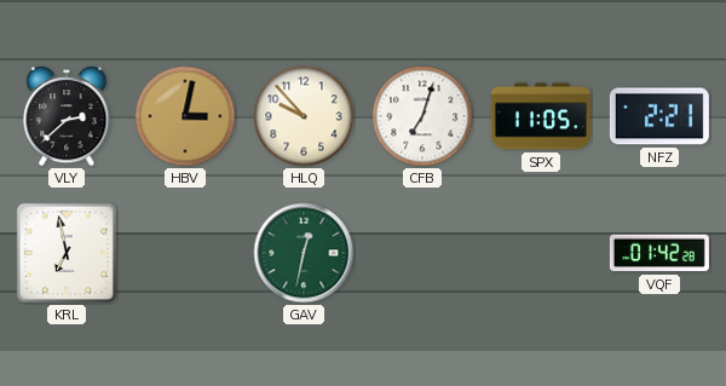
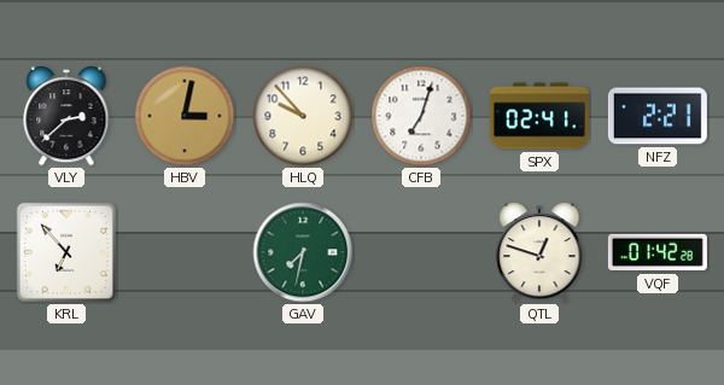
SPX: 11:05 -> 02:41
KRL: 6:58 -> 6:53
GAV: 12:32 -> 7:32
QTL: none -> 12:48
